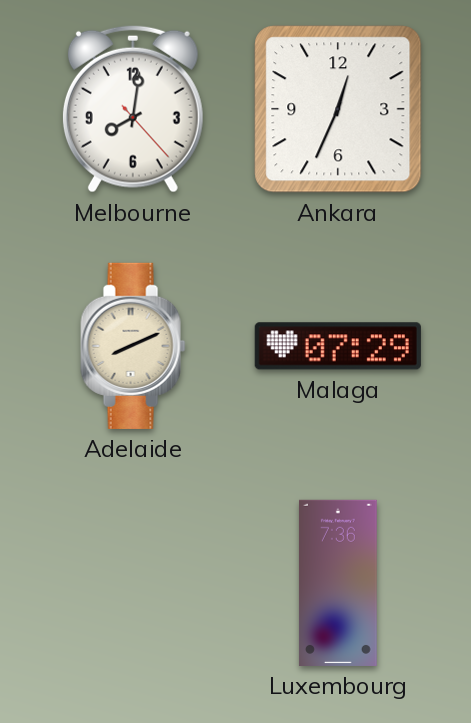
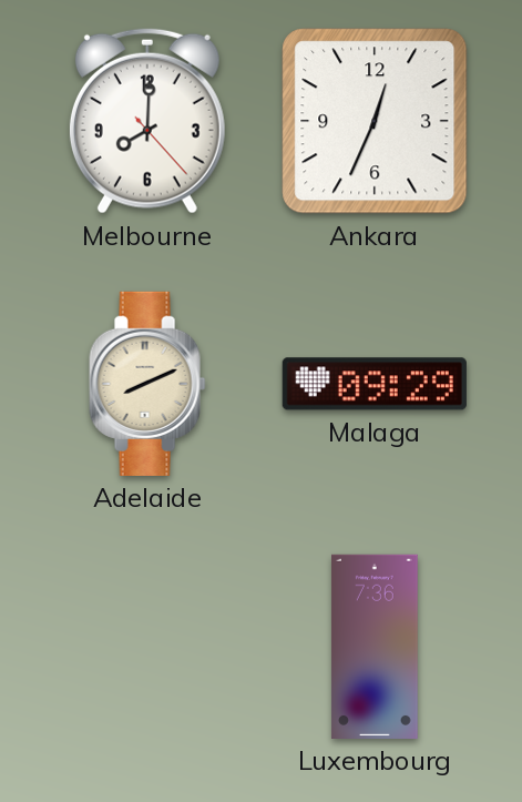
Melbourne: 8:01 -> 8:00
Malaga: 07:29 -> 09:29
